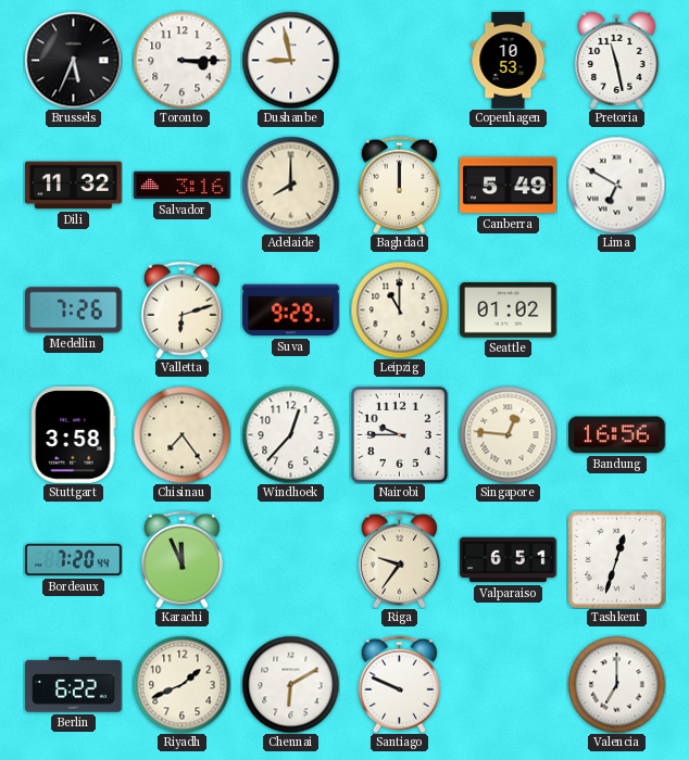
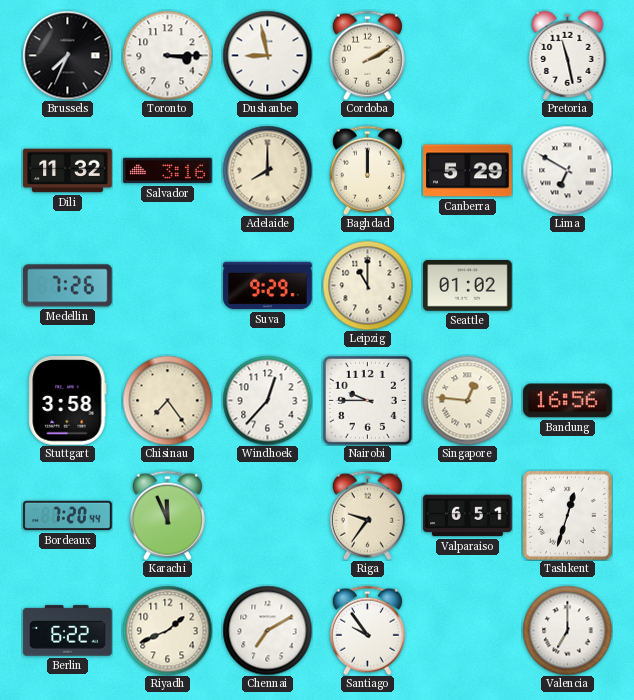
Brussels: 5:34 -> 7:34
Cordoba: none -> 2:10
Copenhagen: 10:53 -> none
Canberra: 5:49 -> 5:29
Valletta: 6:12 -> none
Chennai: 6:10 -> 7:10
Santiago: 9:49 -> 9:54
